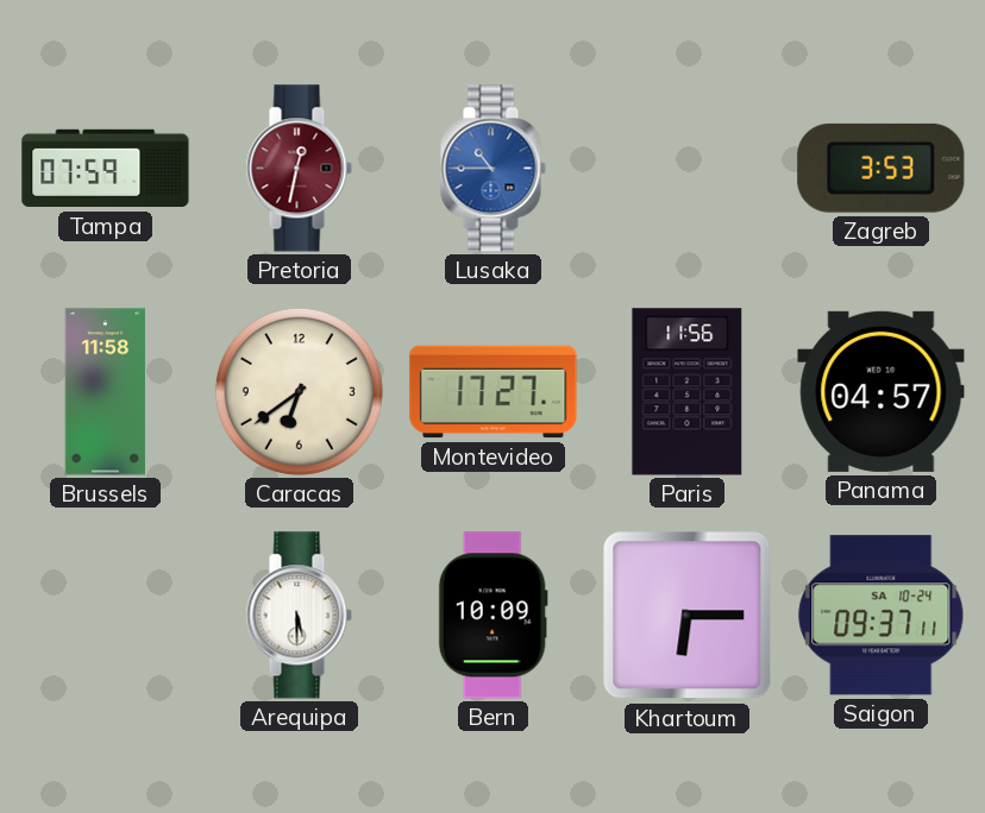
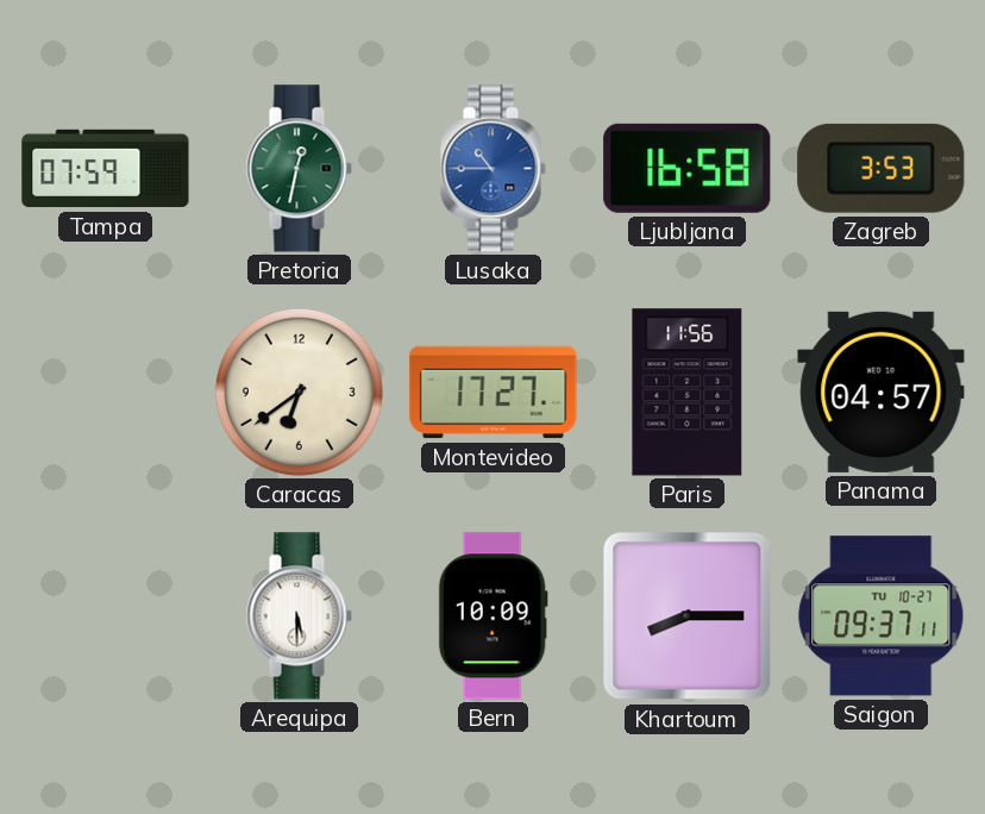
Pretoria dial: burgundy -> green
Ljubljana: none -> 16:58
Brussels: 11:58 -> none
Khartoum: 6:15 -> 8:15
Saigon date: SA 10-24 -> TU 10-27
